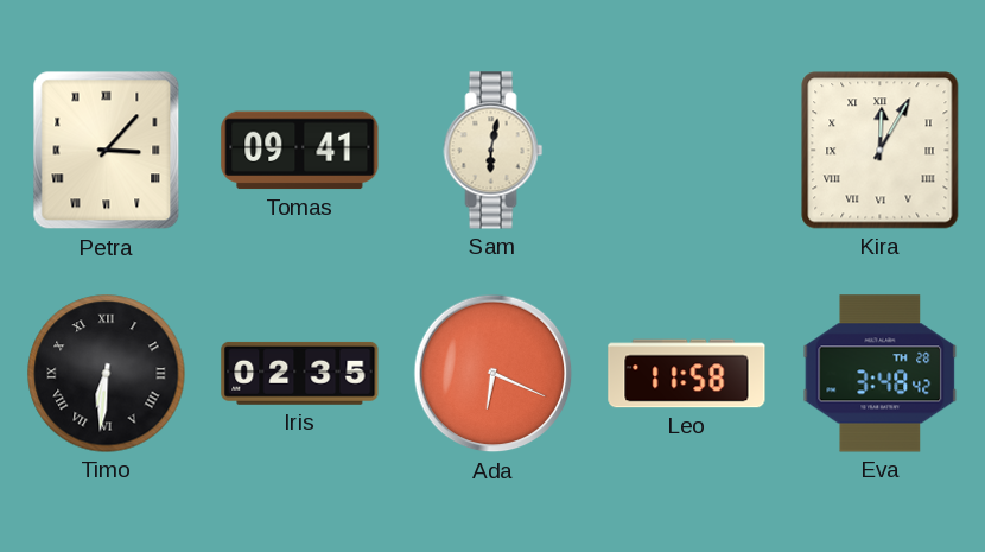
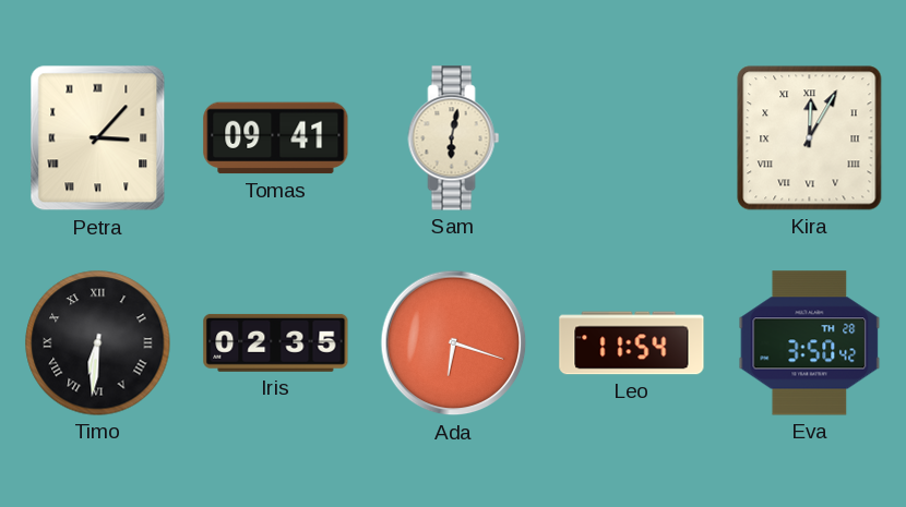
Ada: 6:19 -> 6:18
Leo: 11:58 -> 11:54
Eva: 3:48 -> 3:50
